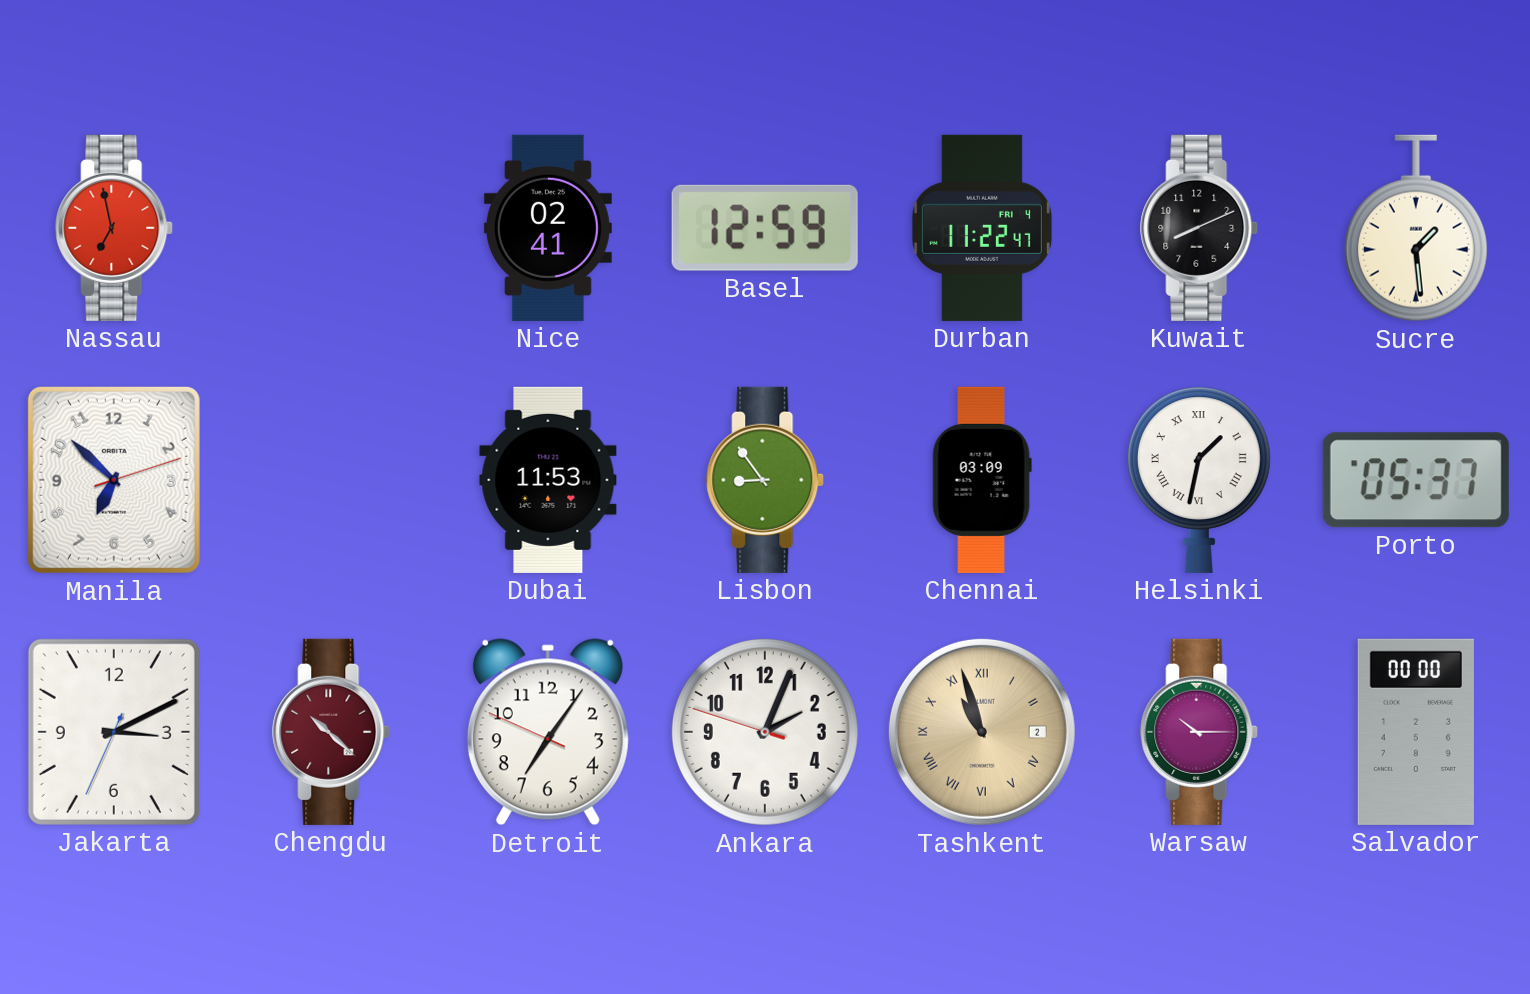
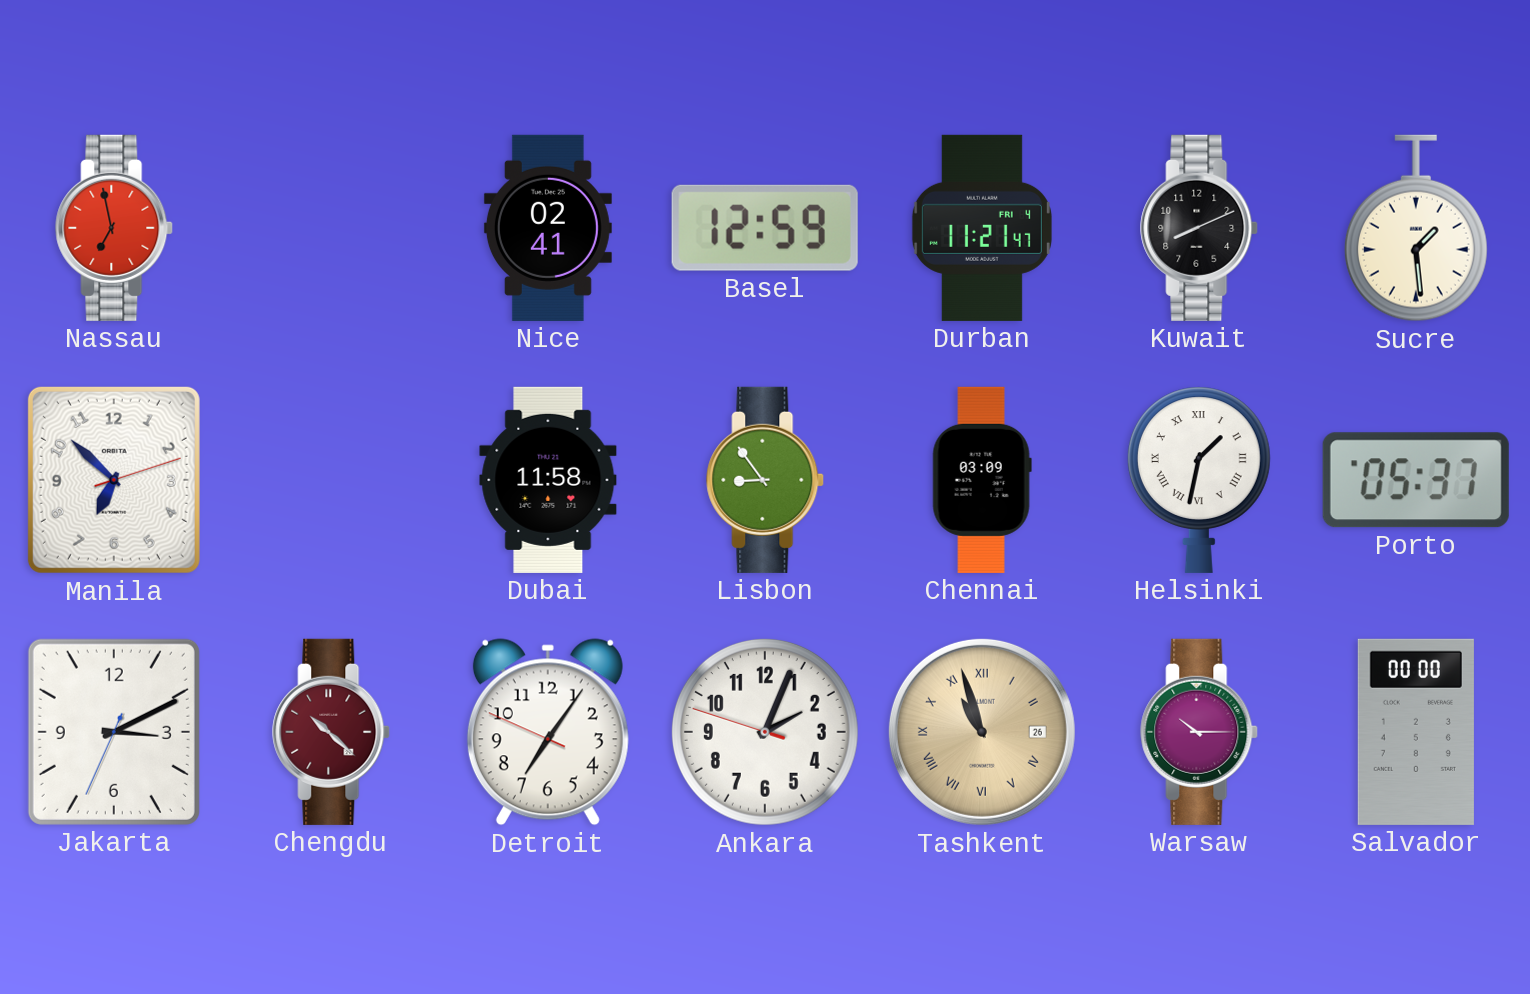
Durban: 11:22 -> 11:21
Dubai: 11:53 -> 11:58
Tashkent date: 2 -> 26
